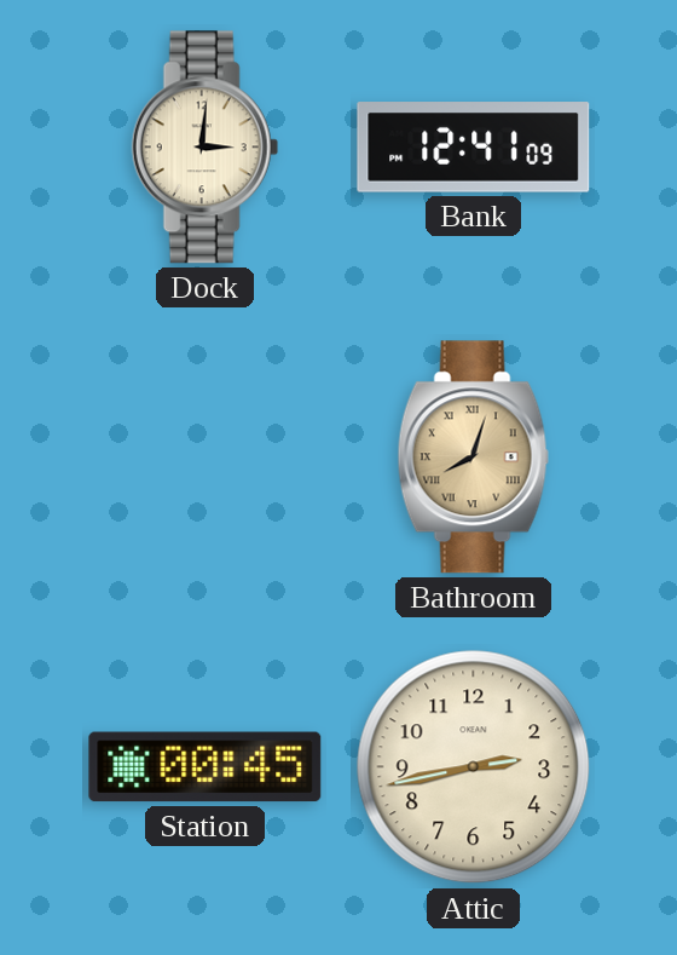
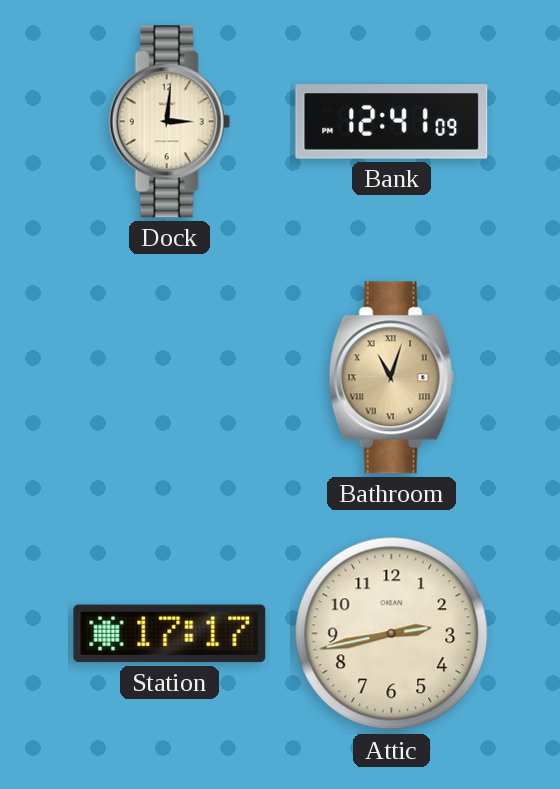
Bathroom: 8:03 -> 11:03
Station: 00:45 -> 17:17
